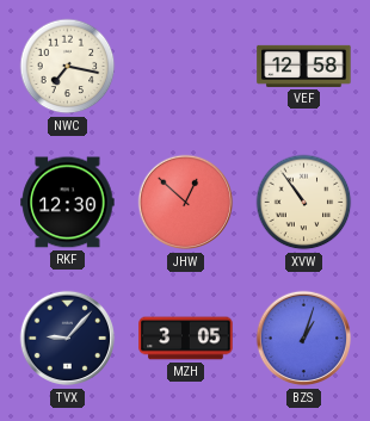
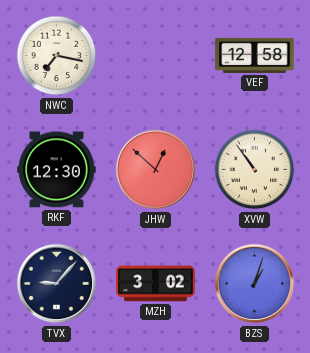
MZH: 3:05 -> 3:02
